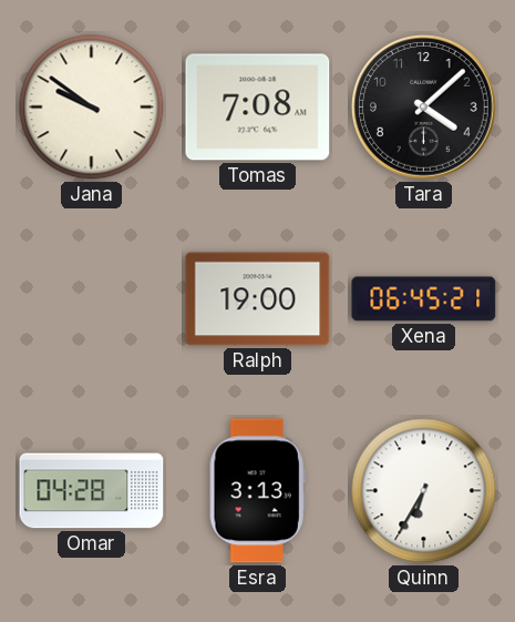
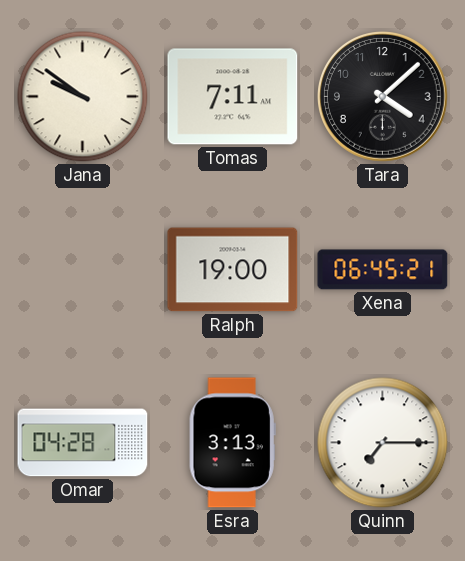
Tomas: 7:08 -> 7:11
Quinn: 6:35 -> 7:15
